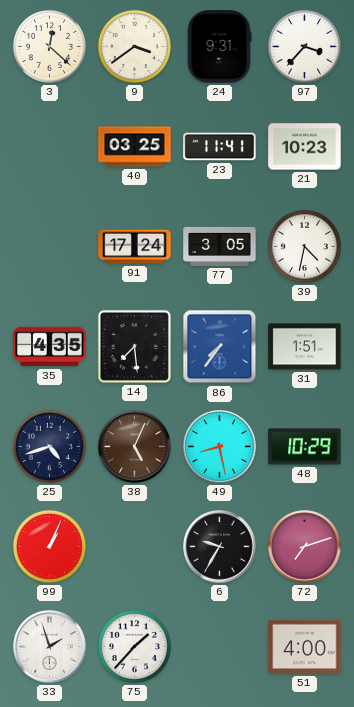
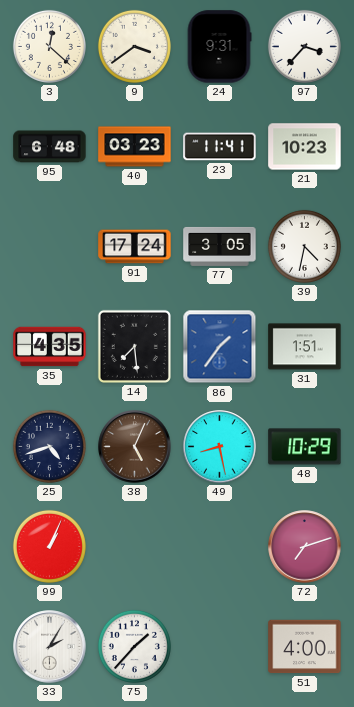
95: none -> 6:48
40: 03:25 -> 03:23
86: 7:36 -> 1:36
6: 9:35 -> none
33: 1:57 -> 2:05
